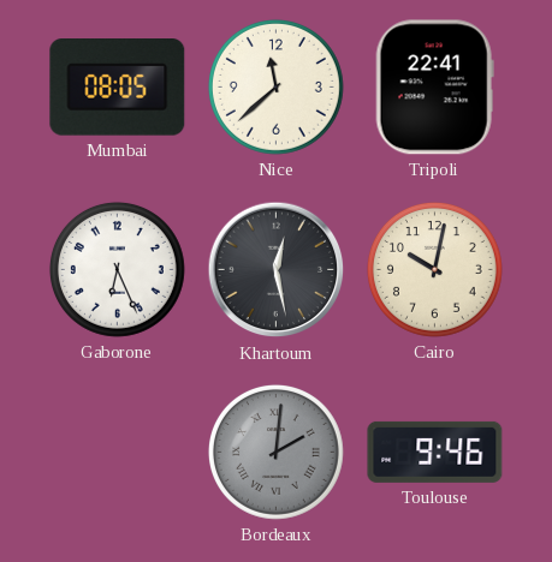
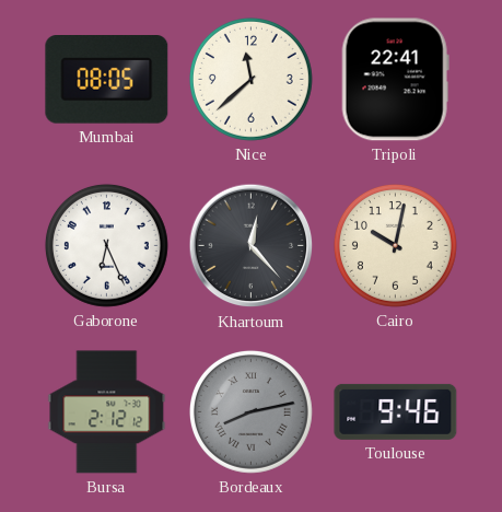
Khartoum: 12:28 -> 12:23
Bursa: none -> 2:12
Bordeaux: 2:01 -> 8:13
